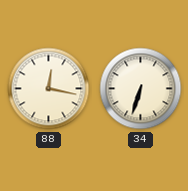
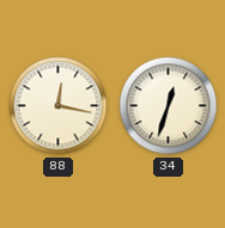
34: 6:33 -> 12:33
